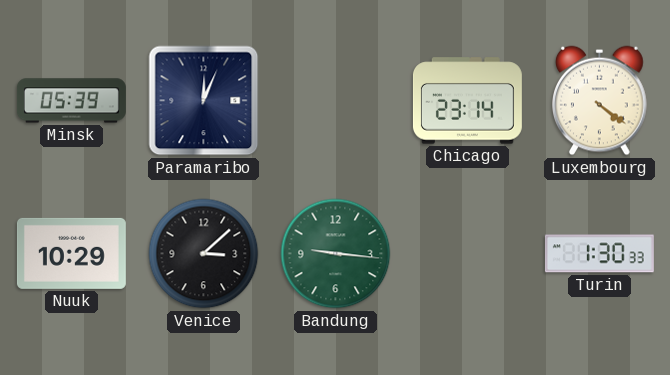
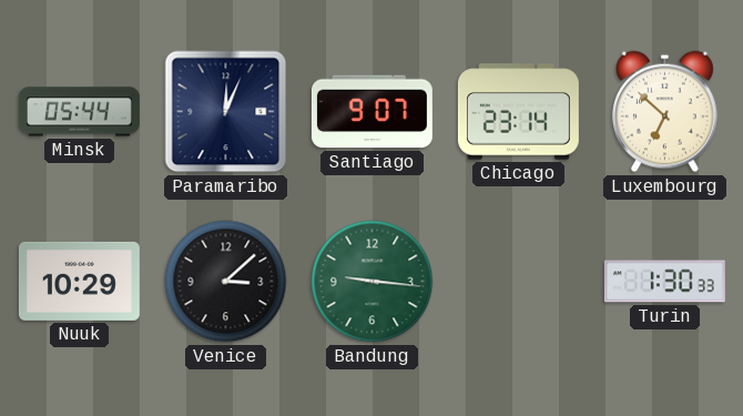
Minsk: 05:39 -> 05:44
Santiago: none -> 9:07
Luxembourg: 4:21 -> 6:52
